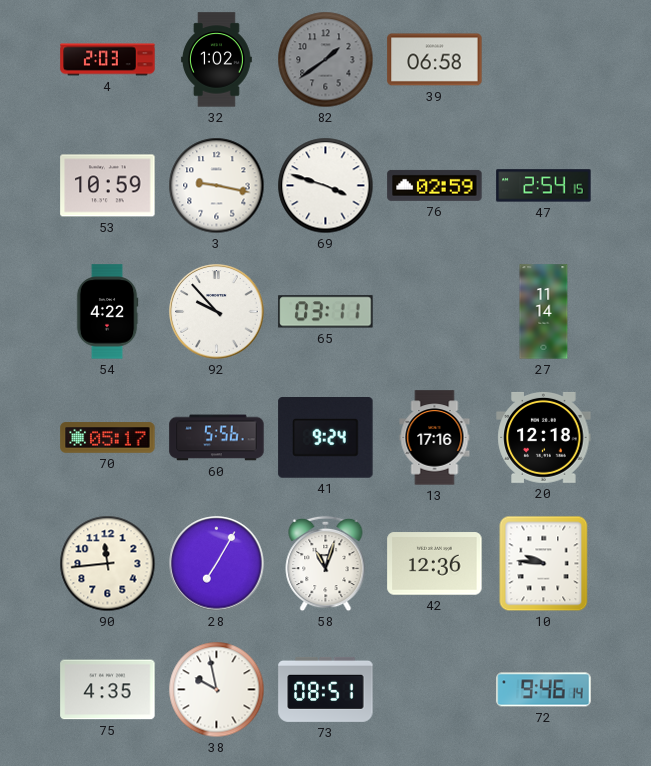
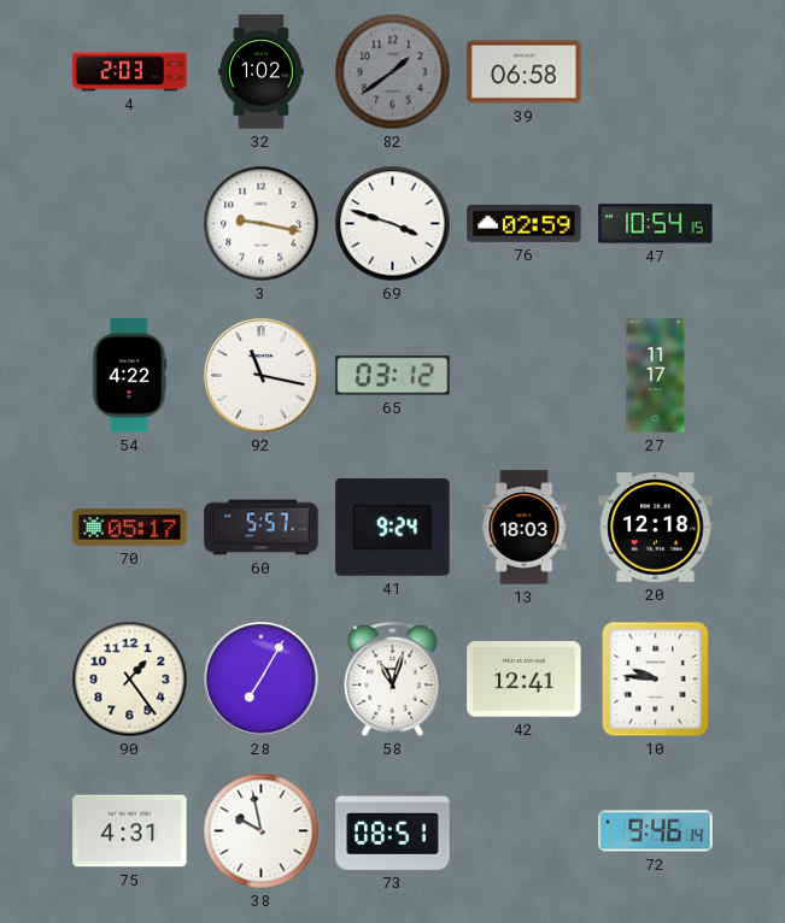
53: 10:59 -> none
47: 2:54 -> 10:54
92: 9:53 -> 11:17
65: 03:11 -> 03:12
27: 11:14 -> 11:17
60: 5:56 -> 5:57
13: 17:16 -> 18:03
90: 11:44 -> 1:24
42: 12:36 -> 12:41
75: 4:35 -> 4:31
